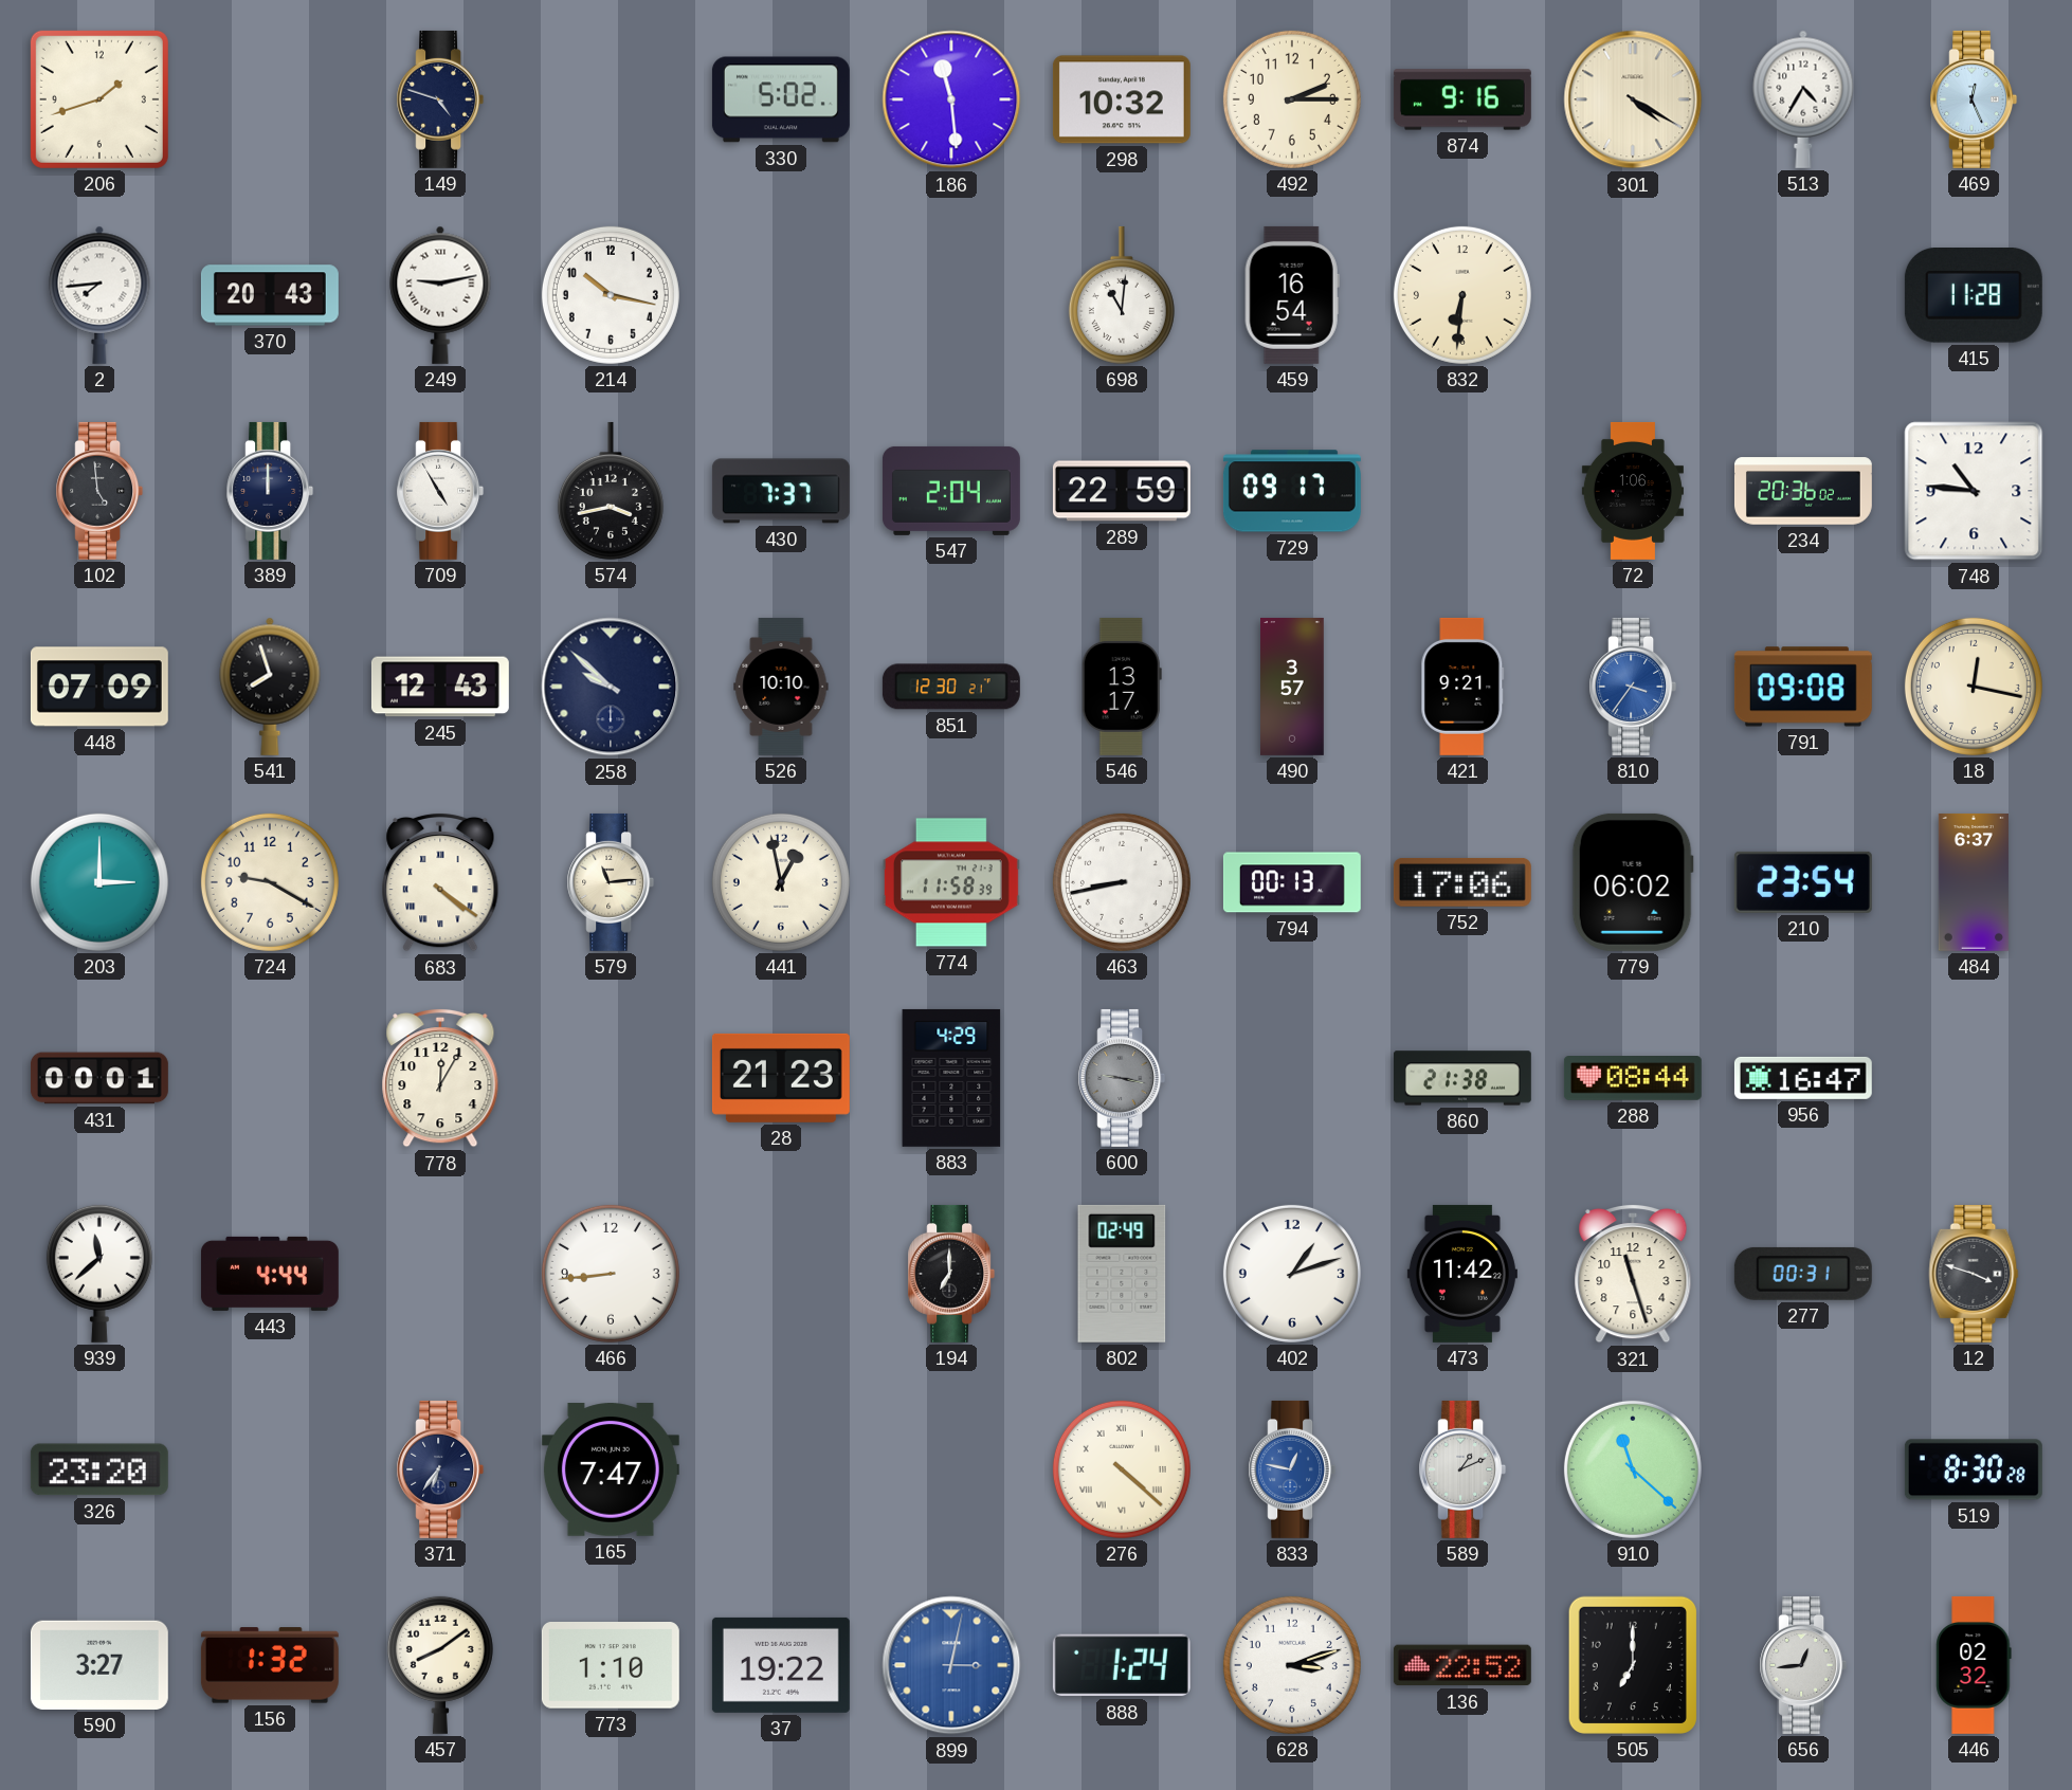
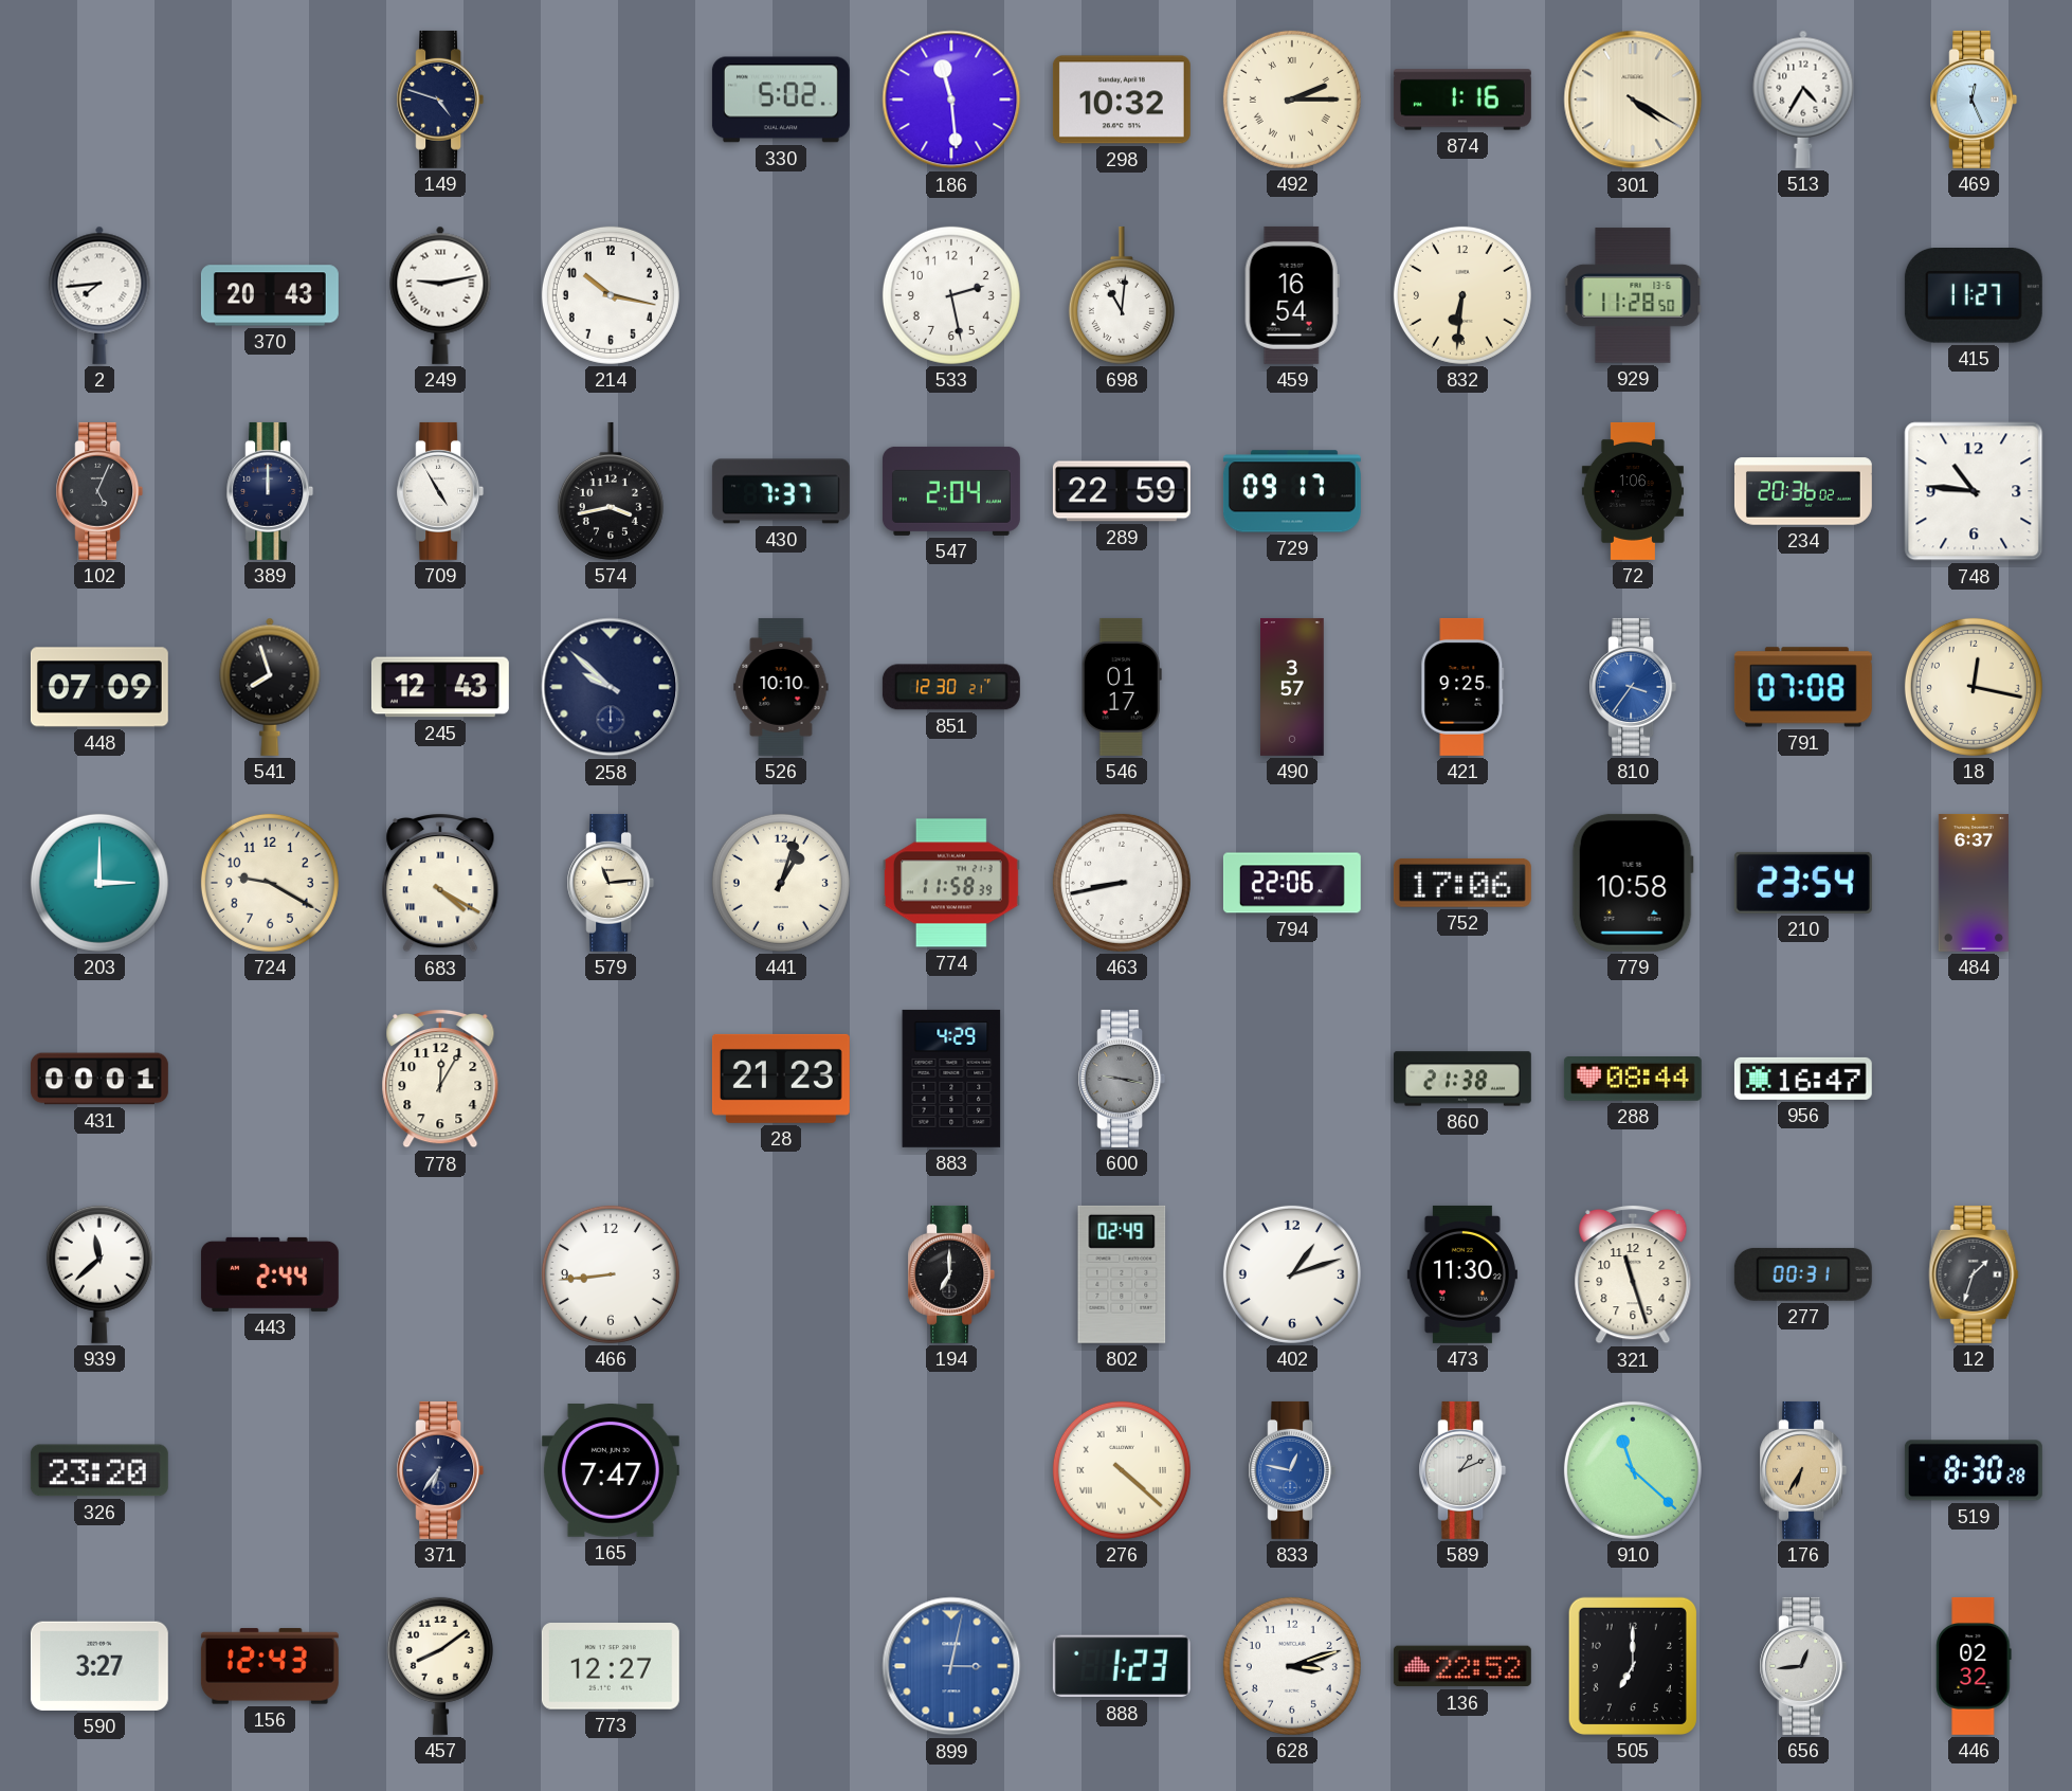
206: 1:42 -> none
492 numerals: Arabic -> Roman
874: 9:16 -> 1:16
533: none -> 2:28
929: none -> 11:28
415: 11:28 -> 11:27
102: 4:59 -> 5:04
546: 13:17 -> 01:17
421: 9:21 -> 9:25
791: 09:08 -> 07:08
683: 4:21 -> 4:20
441: 12:58 -> 1:03
794: 00:13 -> 22:06
779: 06:02 -> 10:58
443: 4:44 -> 2:44
473: 11:42 -> 11:30
12: 3:48 -> 1:33
176: none -> 6:35
156: 1:32 -> 12:43
773: 1:10 -> 12:27
37: 19:22 -> none
888: 1:24 -> 1:23
